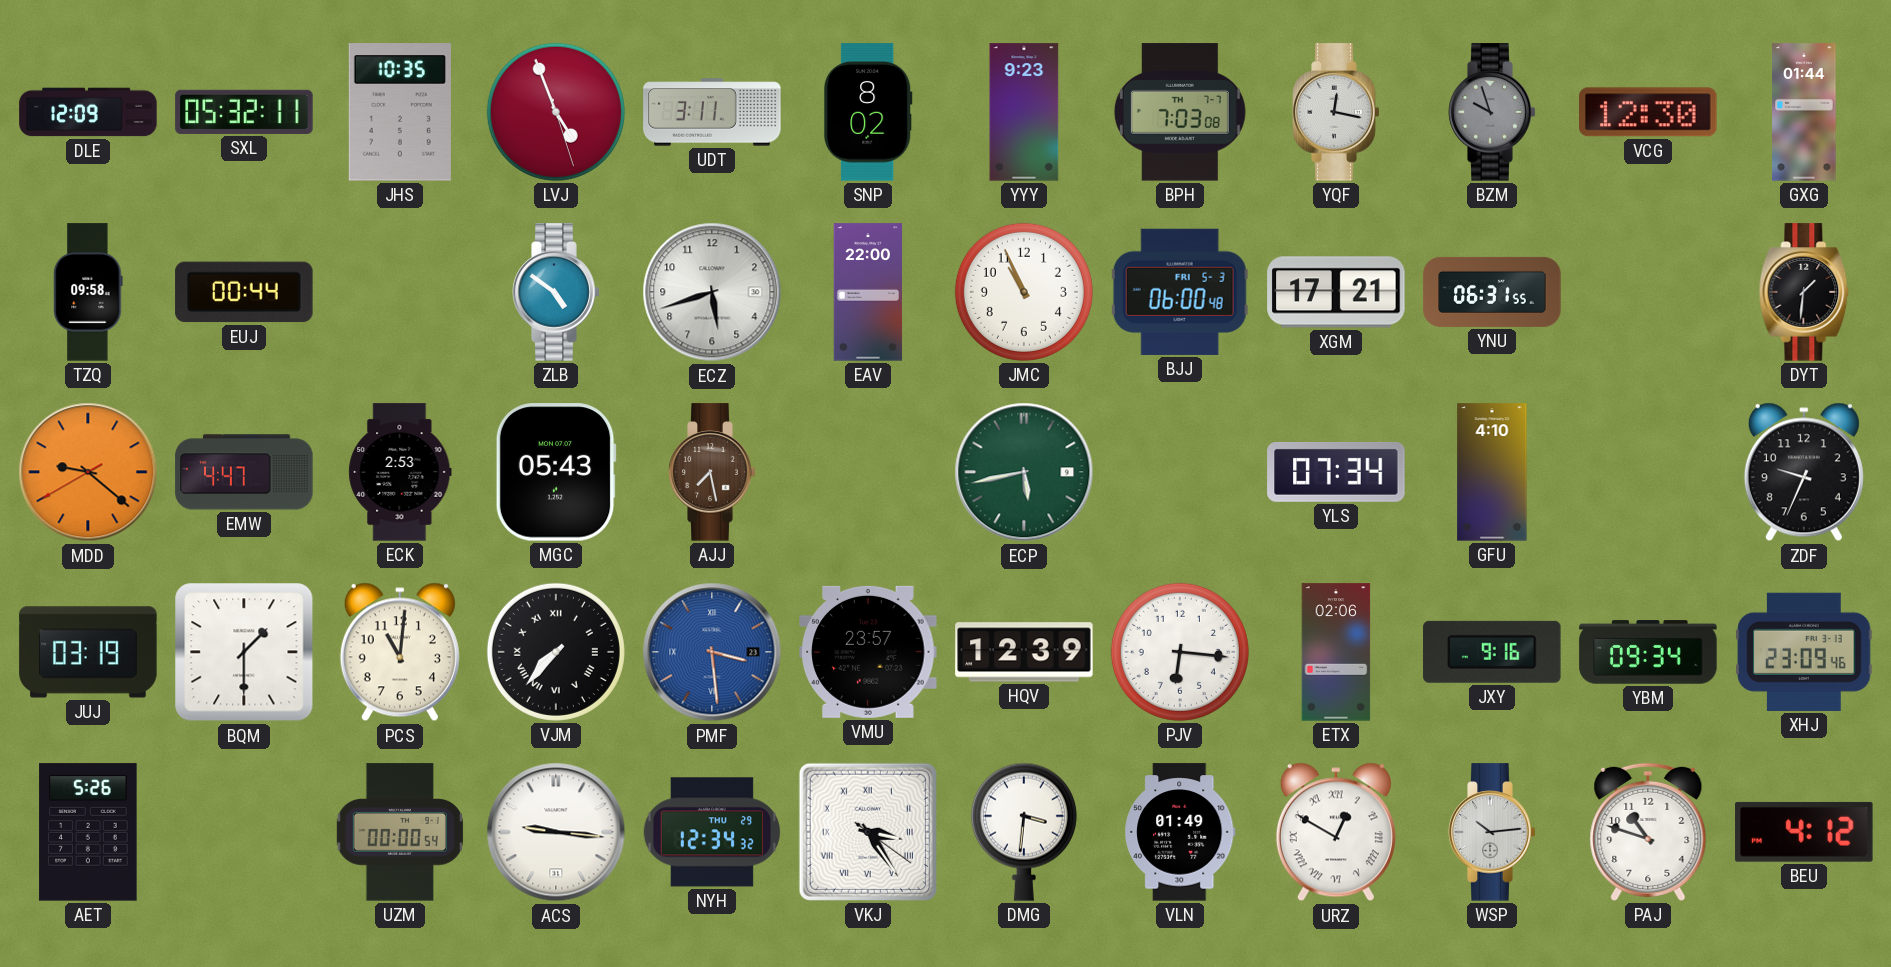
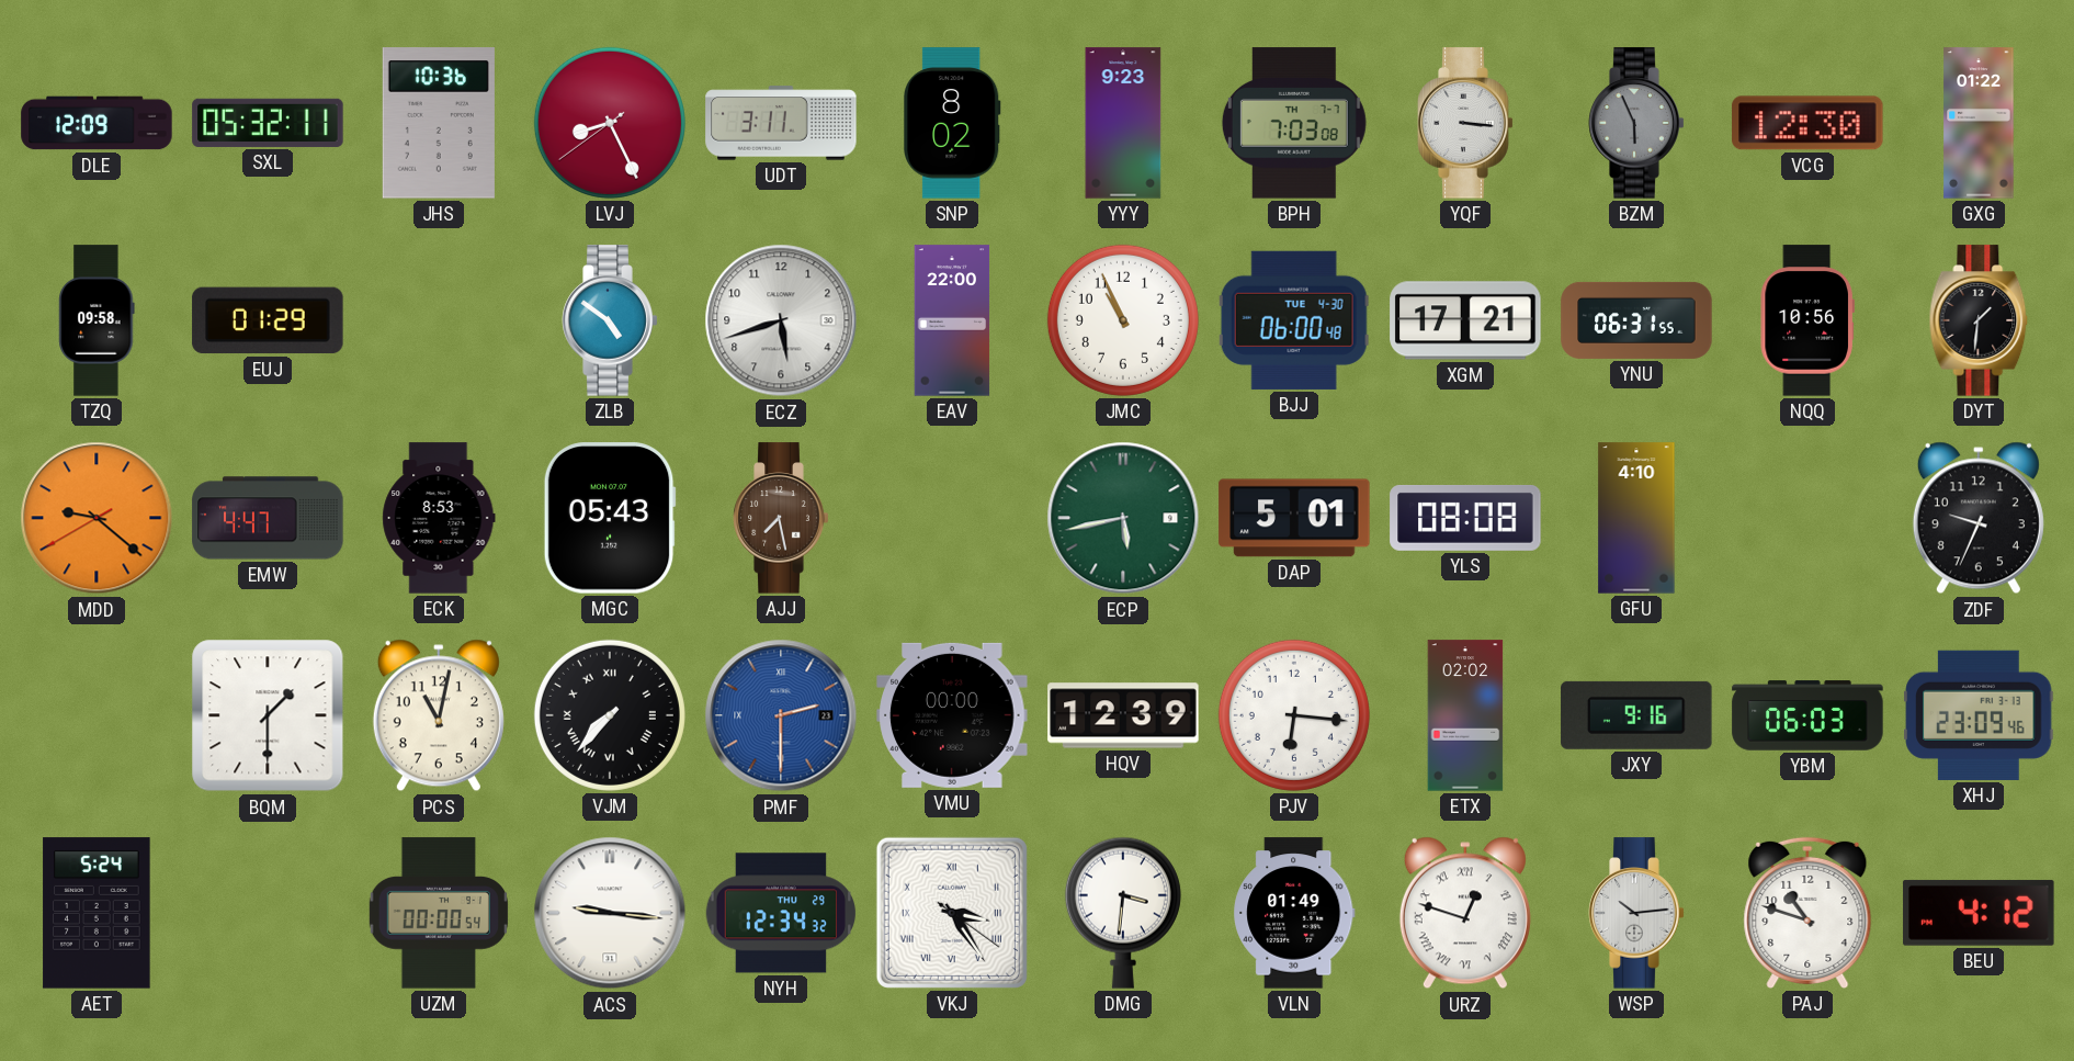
JHS: 10:35 -> 10:36
LVJ: 4:56 -> 8:25
YQF: 12:17 -> 3:16
BZM: 9:57 -> 5:56
GXG: 01:44 -> 01:22
EUJ: 00:44 -> 01:29
BJJ date: FRI 5-3 -> TUE 4-30
NQQ: none -> 10:56
ECK: 2:53 -> 8:53
DAP: none -> 5:01
YLS: 07:34 -> 08:08
JUJ: 03:19 -> none
PCS: 11:01 -> 11:02
PMF: 3:29 -> 2:30
VMU: 23:57 -> 00:00
ETX: 02:06 -> 02:02
YBM: 09:34 -> 06:03
AET: 5:26 -> 5:24
URZ: 12:50 -> 12:48
